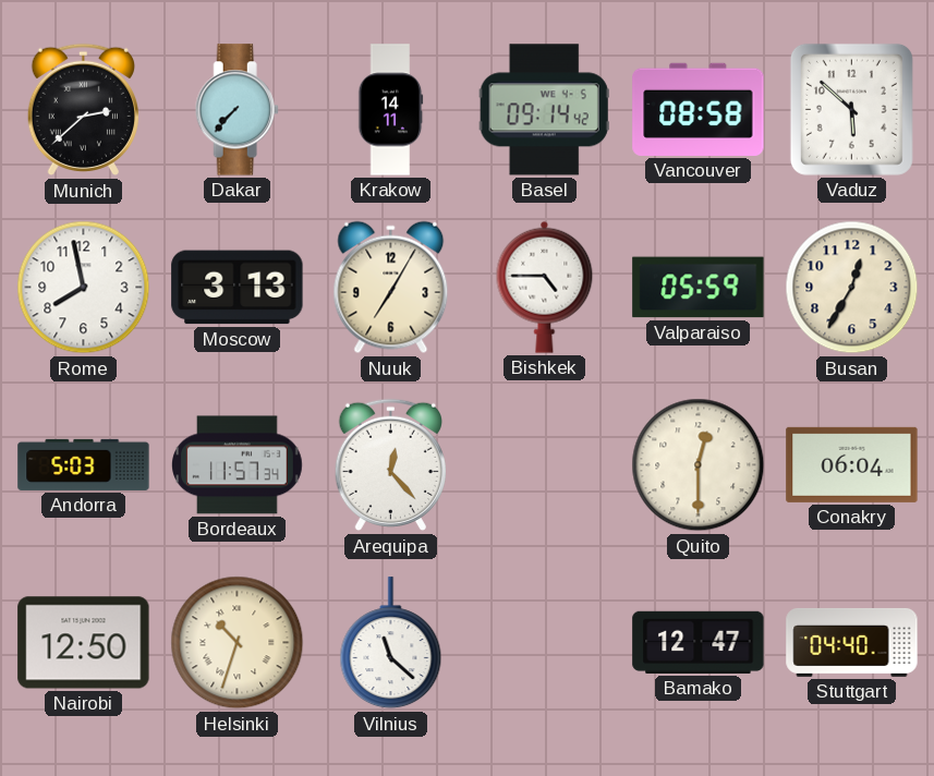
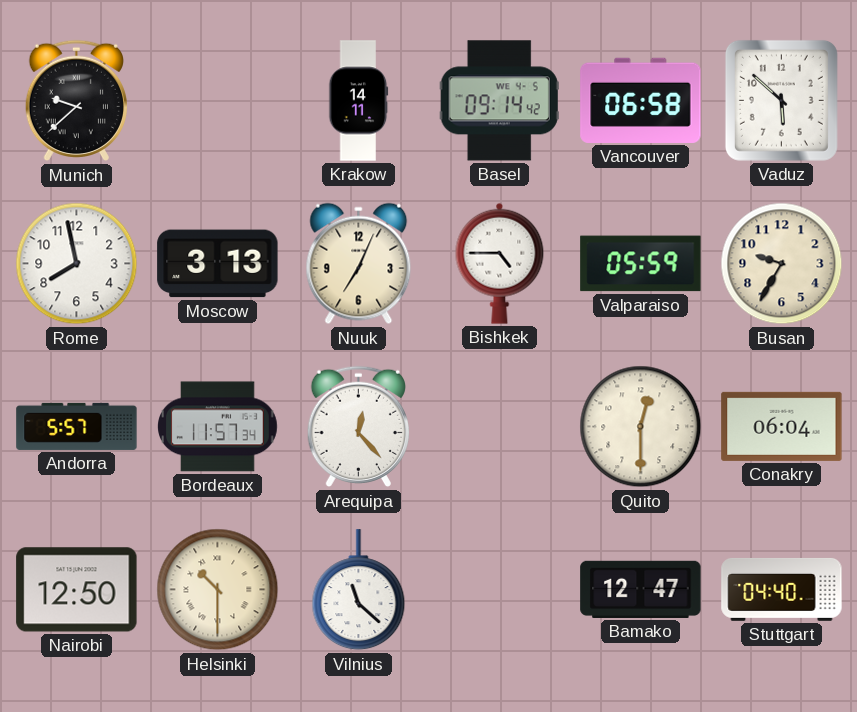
Munich: 2:38 -> 9:38
Dakar: 7:37 -> none
Vancouver: 08:58 -> 06:58
Nuuk: 7:05 -> 7:04
Busan: 12:35 -> 9:35
Andorra: 5:03 -> 5:57
Helsinki: 10:33 -> 10:30
